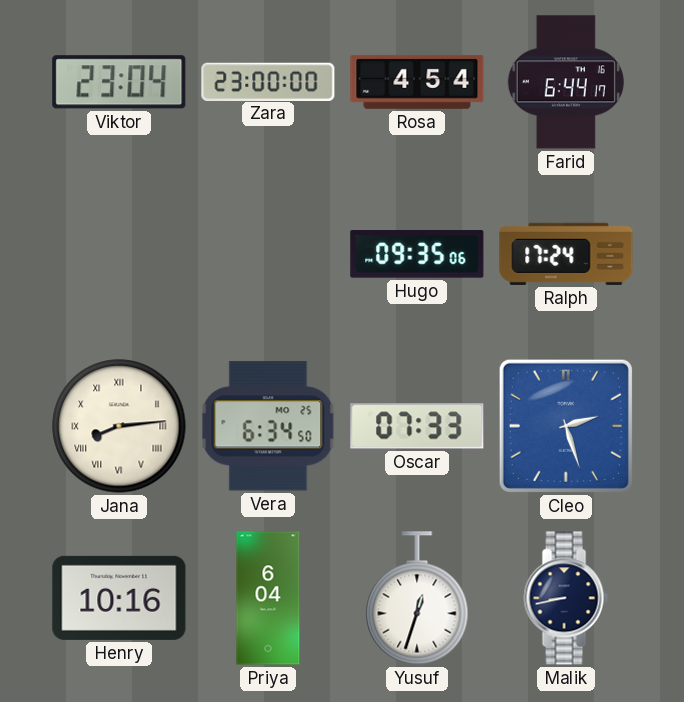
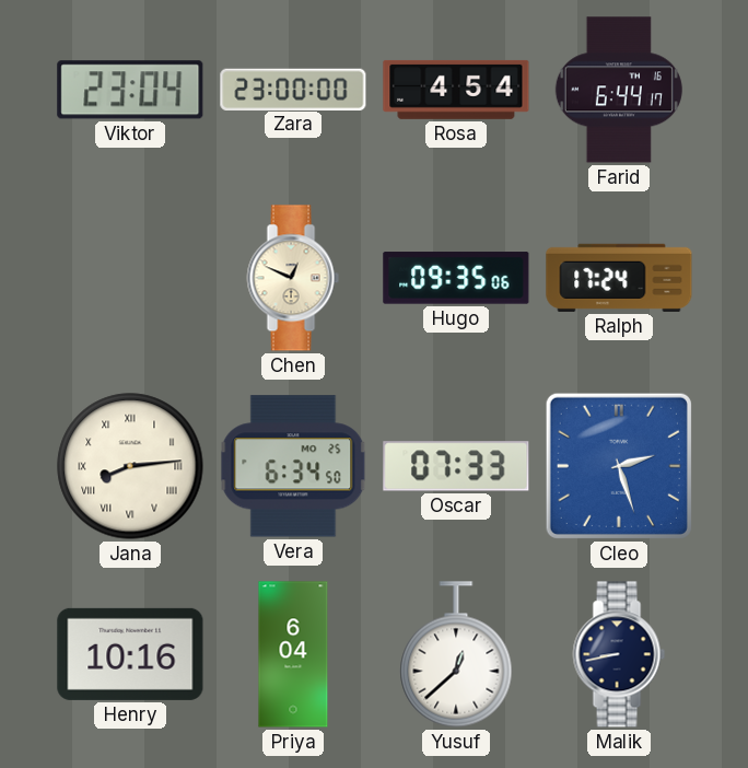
Chen: none -> 12:49
Yusuf: 12:33 -> 12:38
